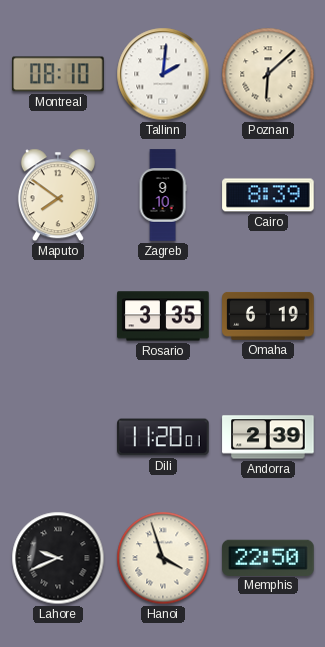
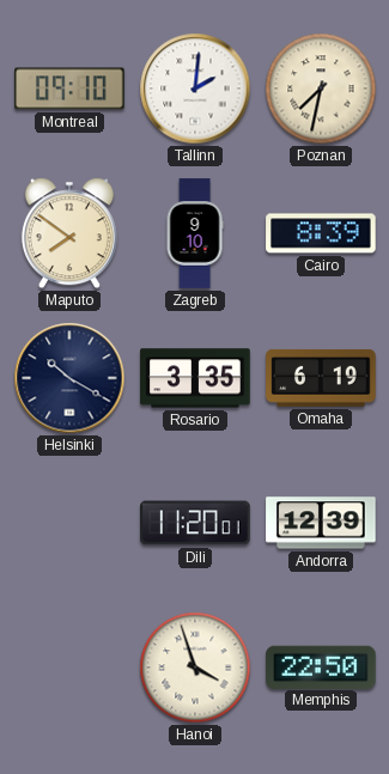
Montreal: 08:10 -> 09:10
Poznan: 6:08 -> 7:32
Helsinki: none -> 10:20
Andorra: 2:39 -> 12:39
Lahore: 9:41 -> none
